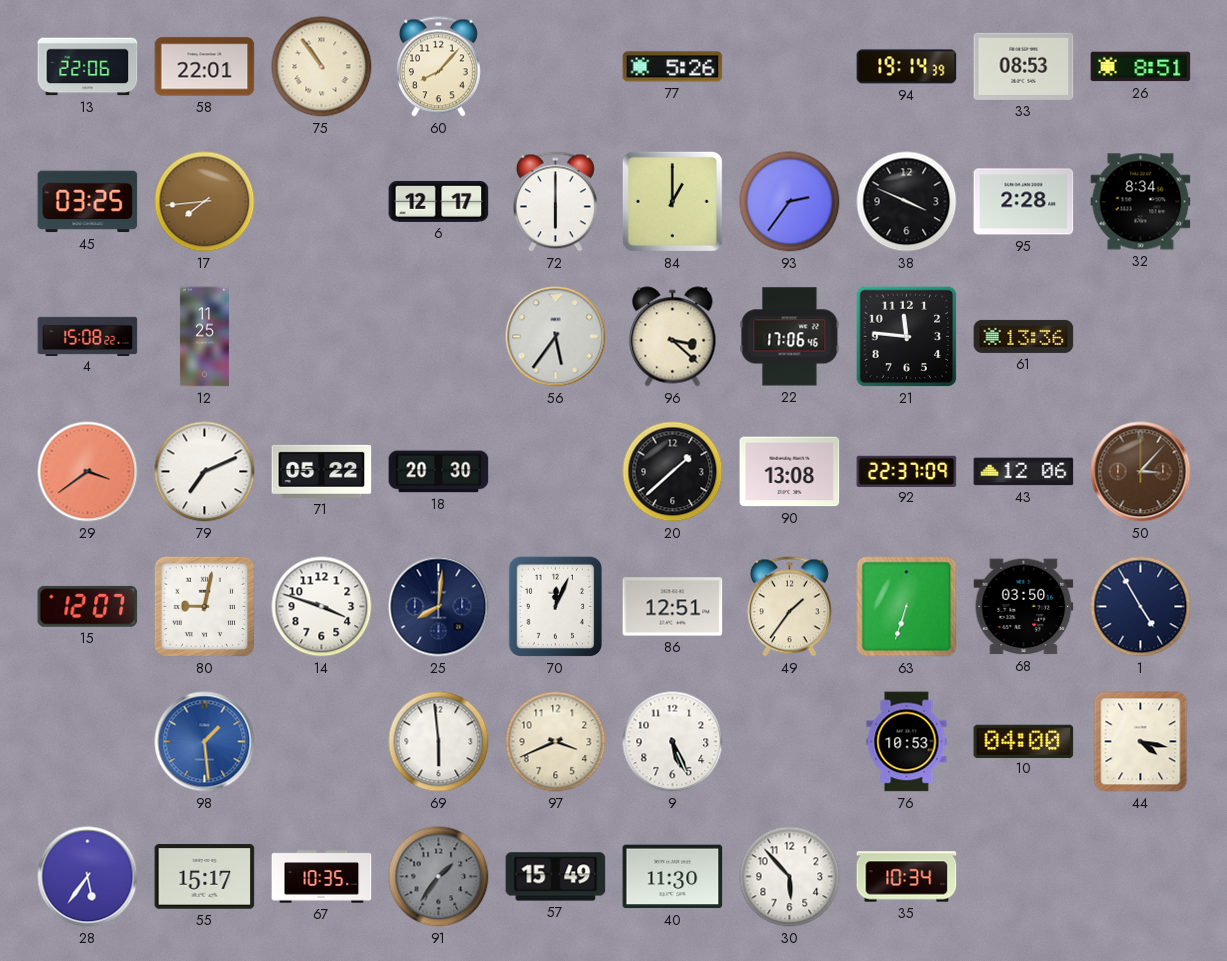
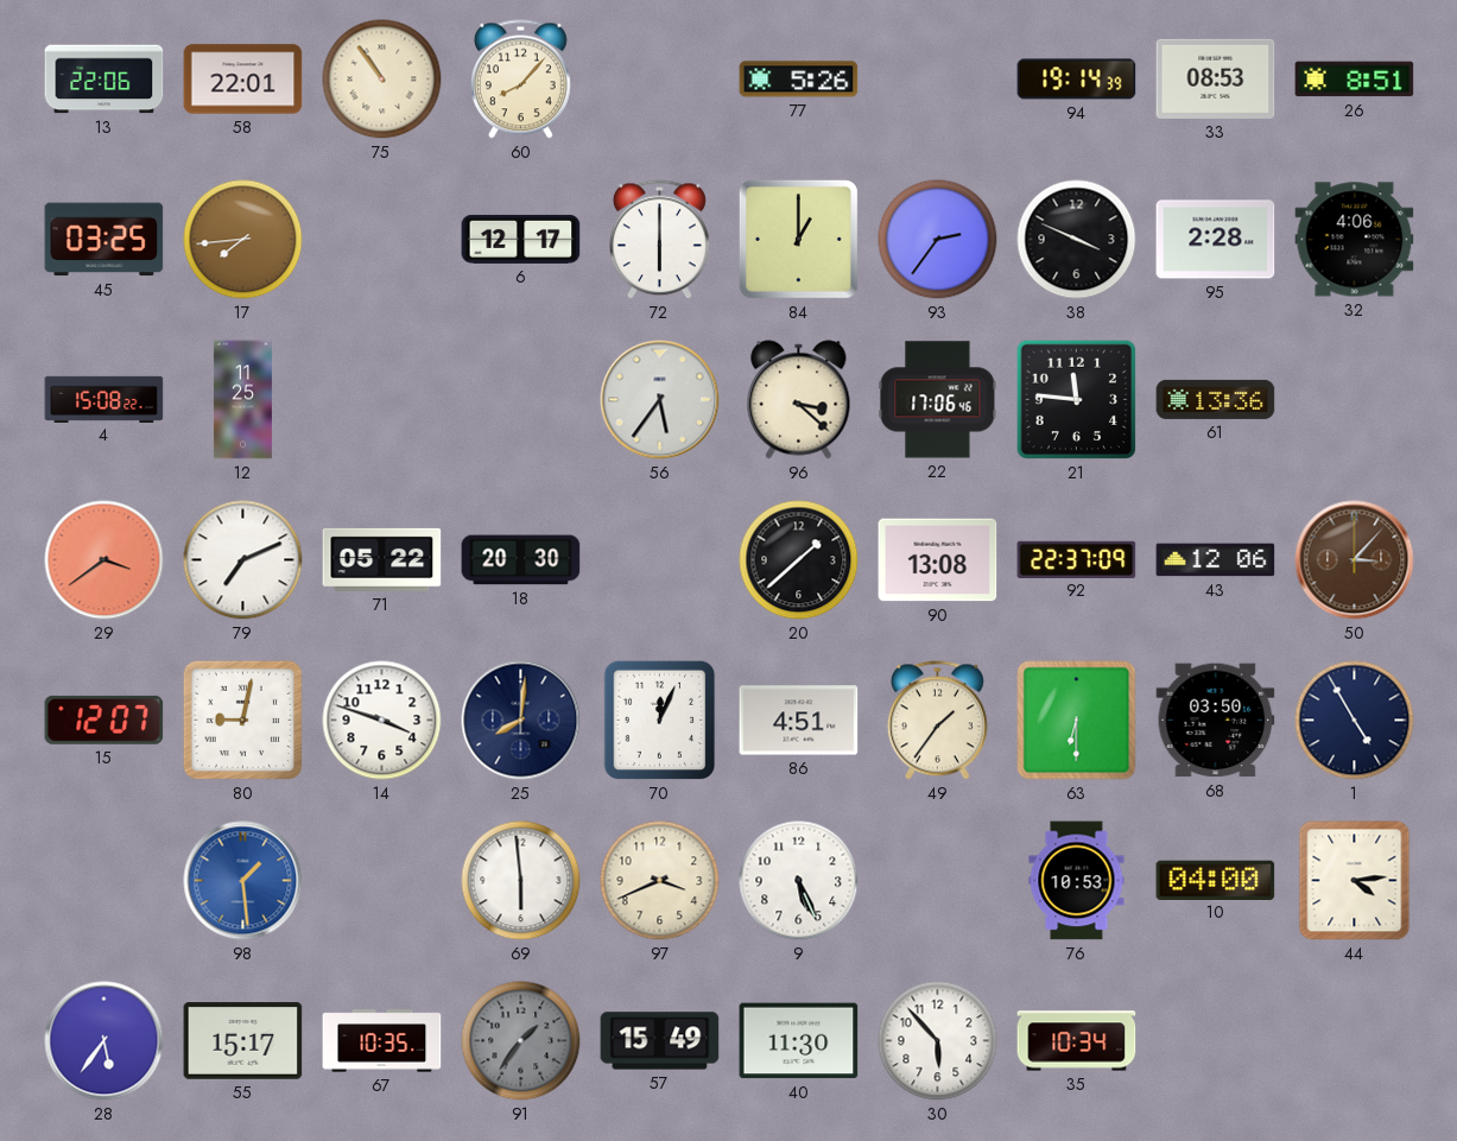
32: 8:34 -> 4:06
86: 12:51 -> 4:51
63: 6:33 -> 6:30
44: 4:17 -> 4:14
